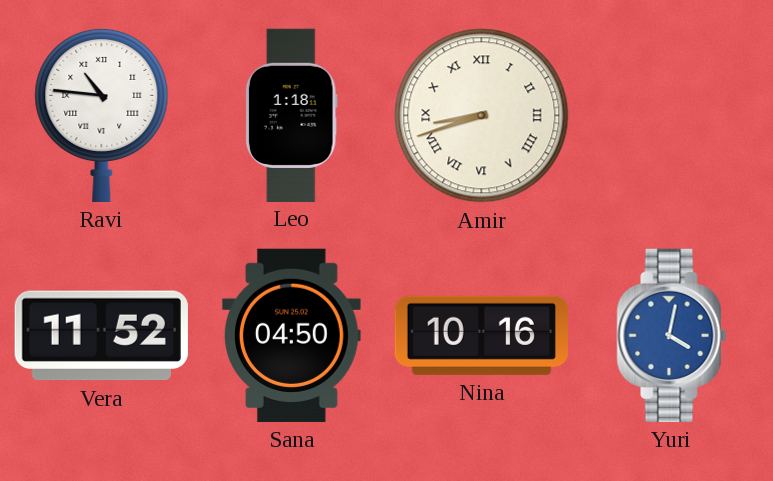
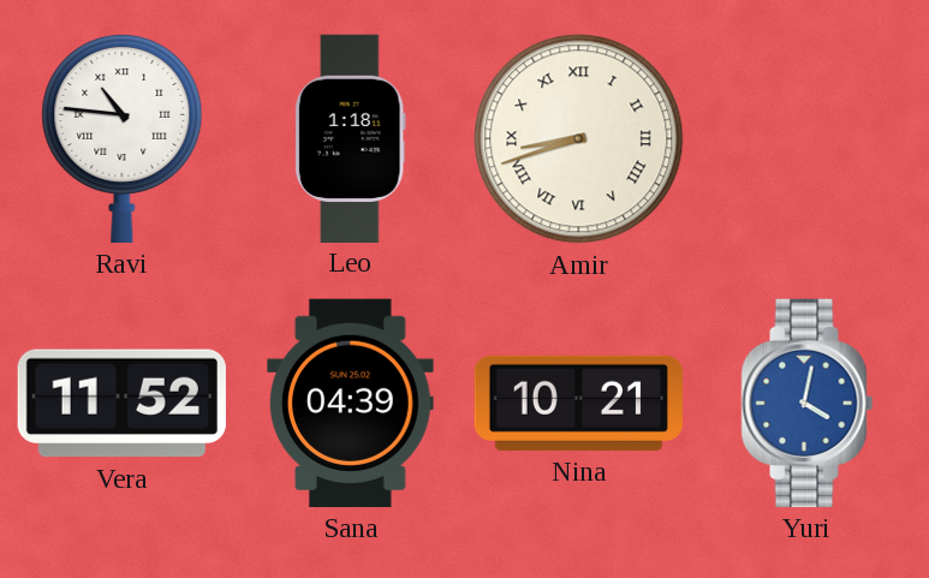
Sana: 04:50 -> 04:39
Nina: 10:16 -> 10:21
